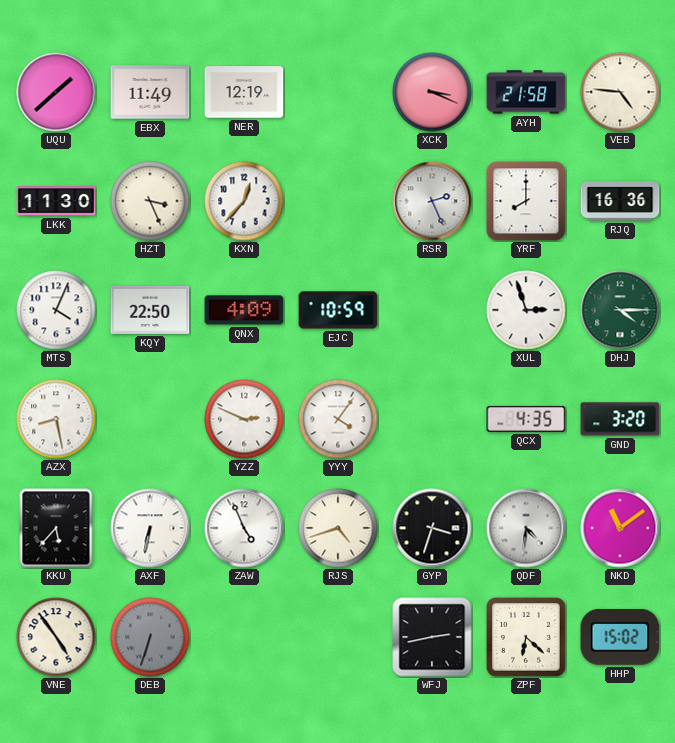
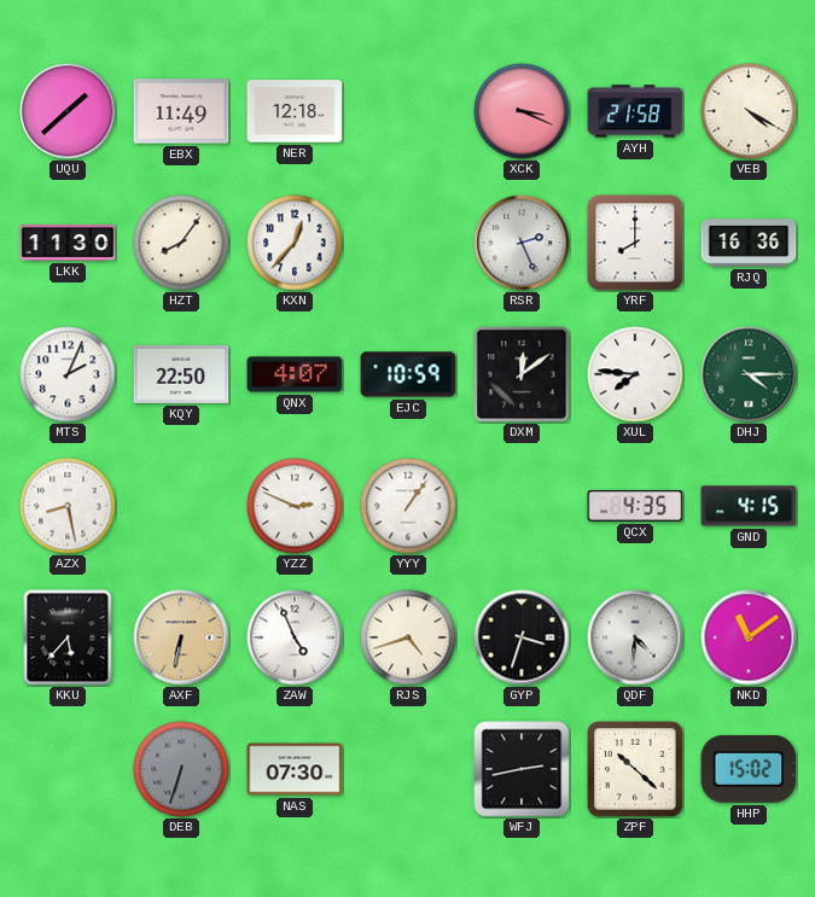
NER: 12:19 -> 12:18
VEB: 4:46 -> 4:20
HZT: 3:26 -> 8:06
MTS: 4:04 -> 2:04
QNX: 4:09 -> 4:07
DXM: none -> 12:09
XUL: 2:57 -> 7:46
YYY: 4:06 -> 1:06
GND: 3:20 -> 4:15
AXF dial: white -> champagne
VNE: 4:54 -> none
NAS: none -> 07:30
ZPF: 6:22 -> 10:22
